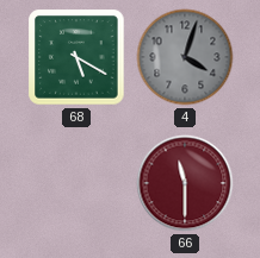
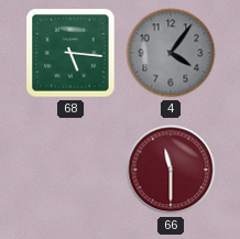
68: 5:20 -> 5:16
4: 4:03 -> 4:06
